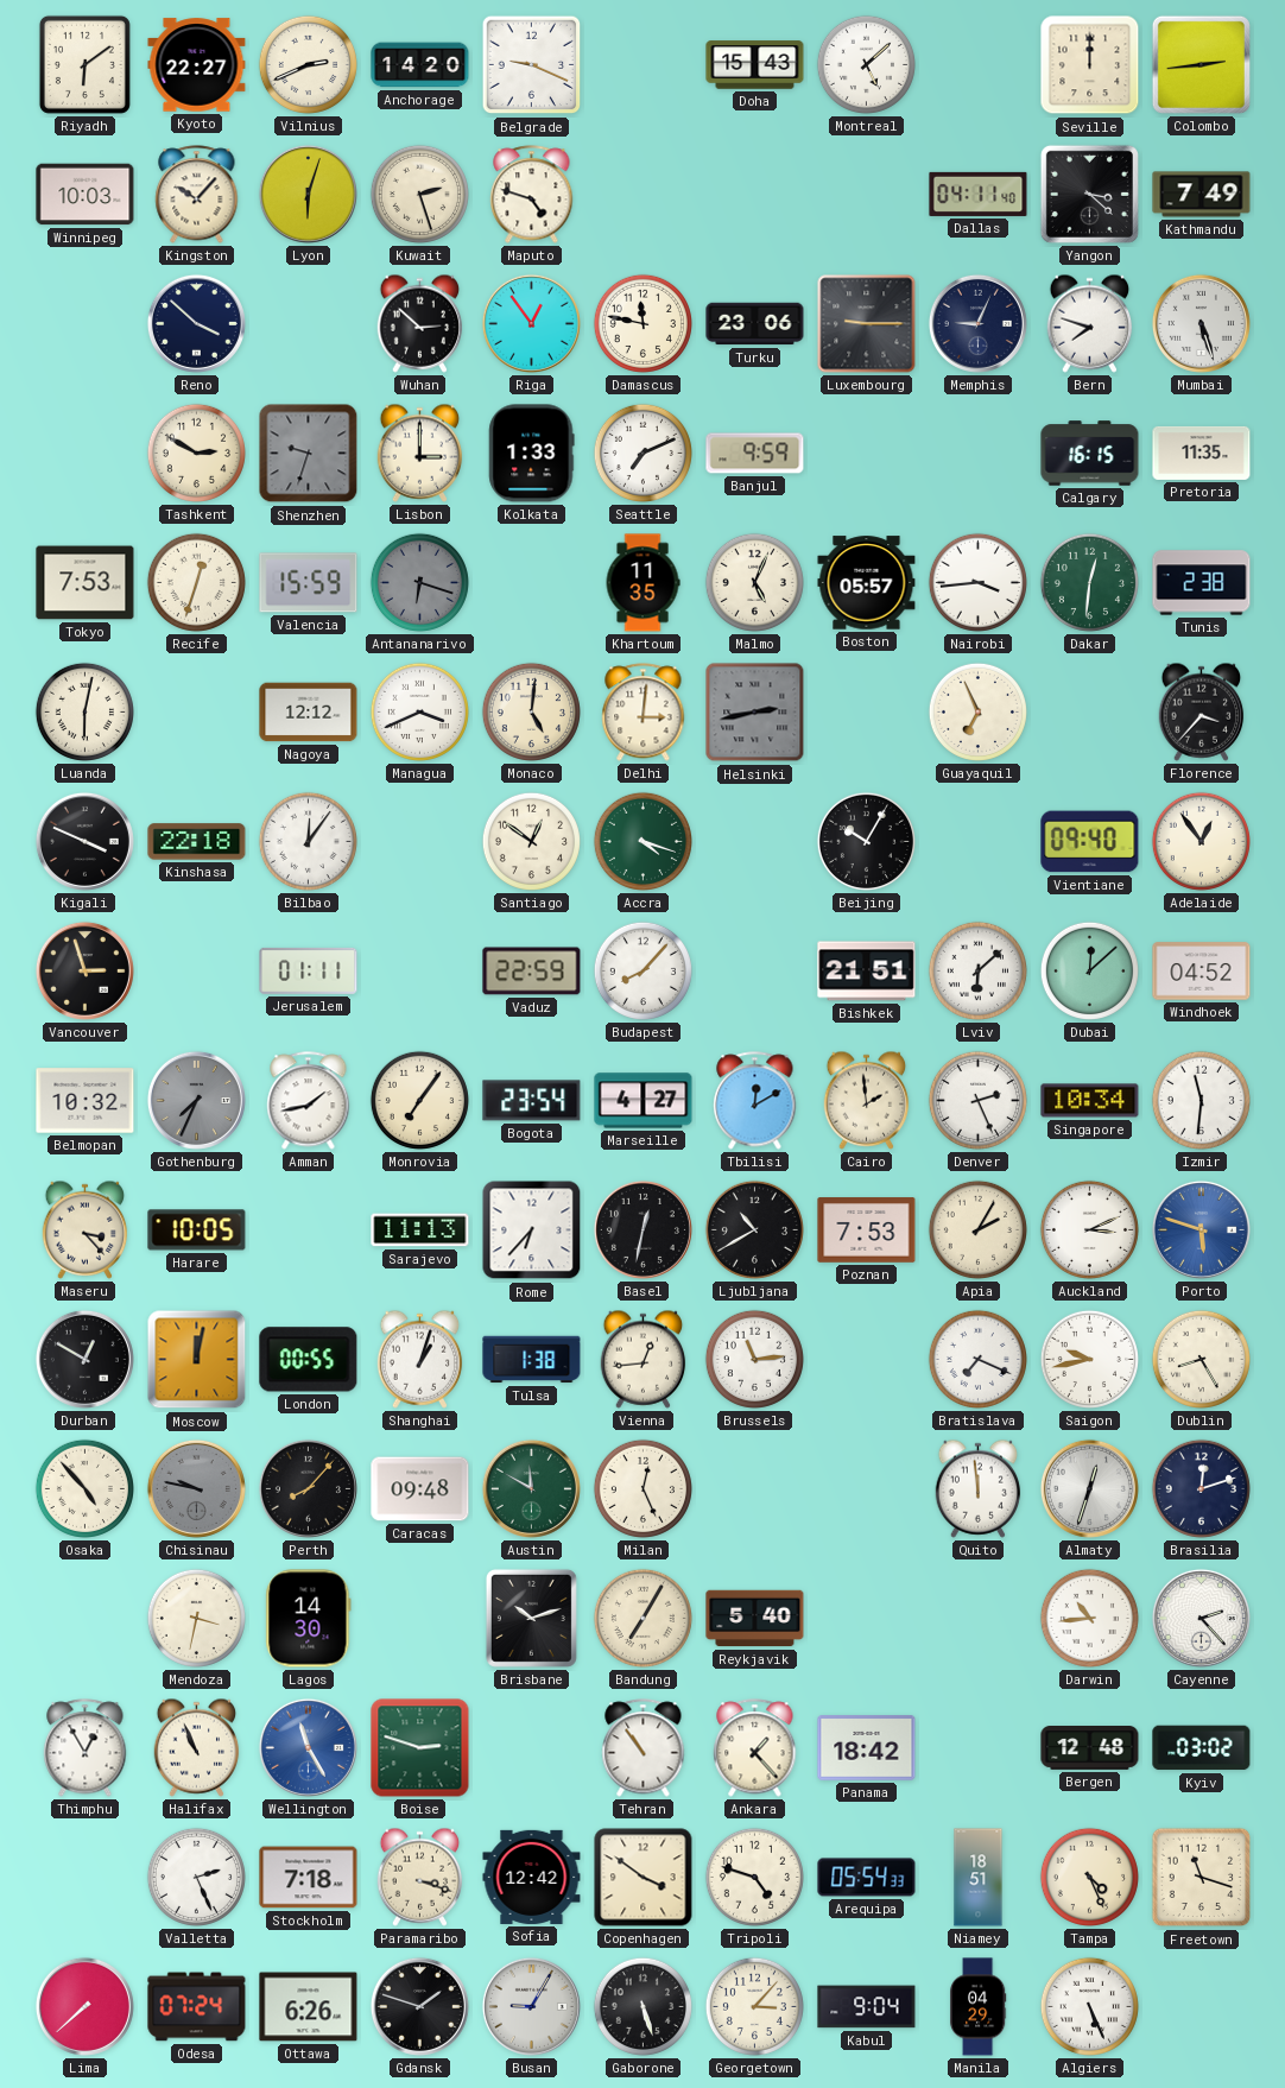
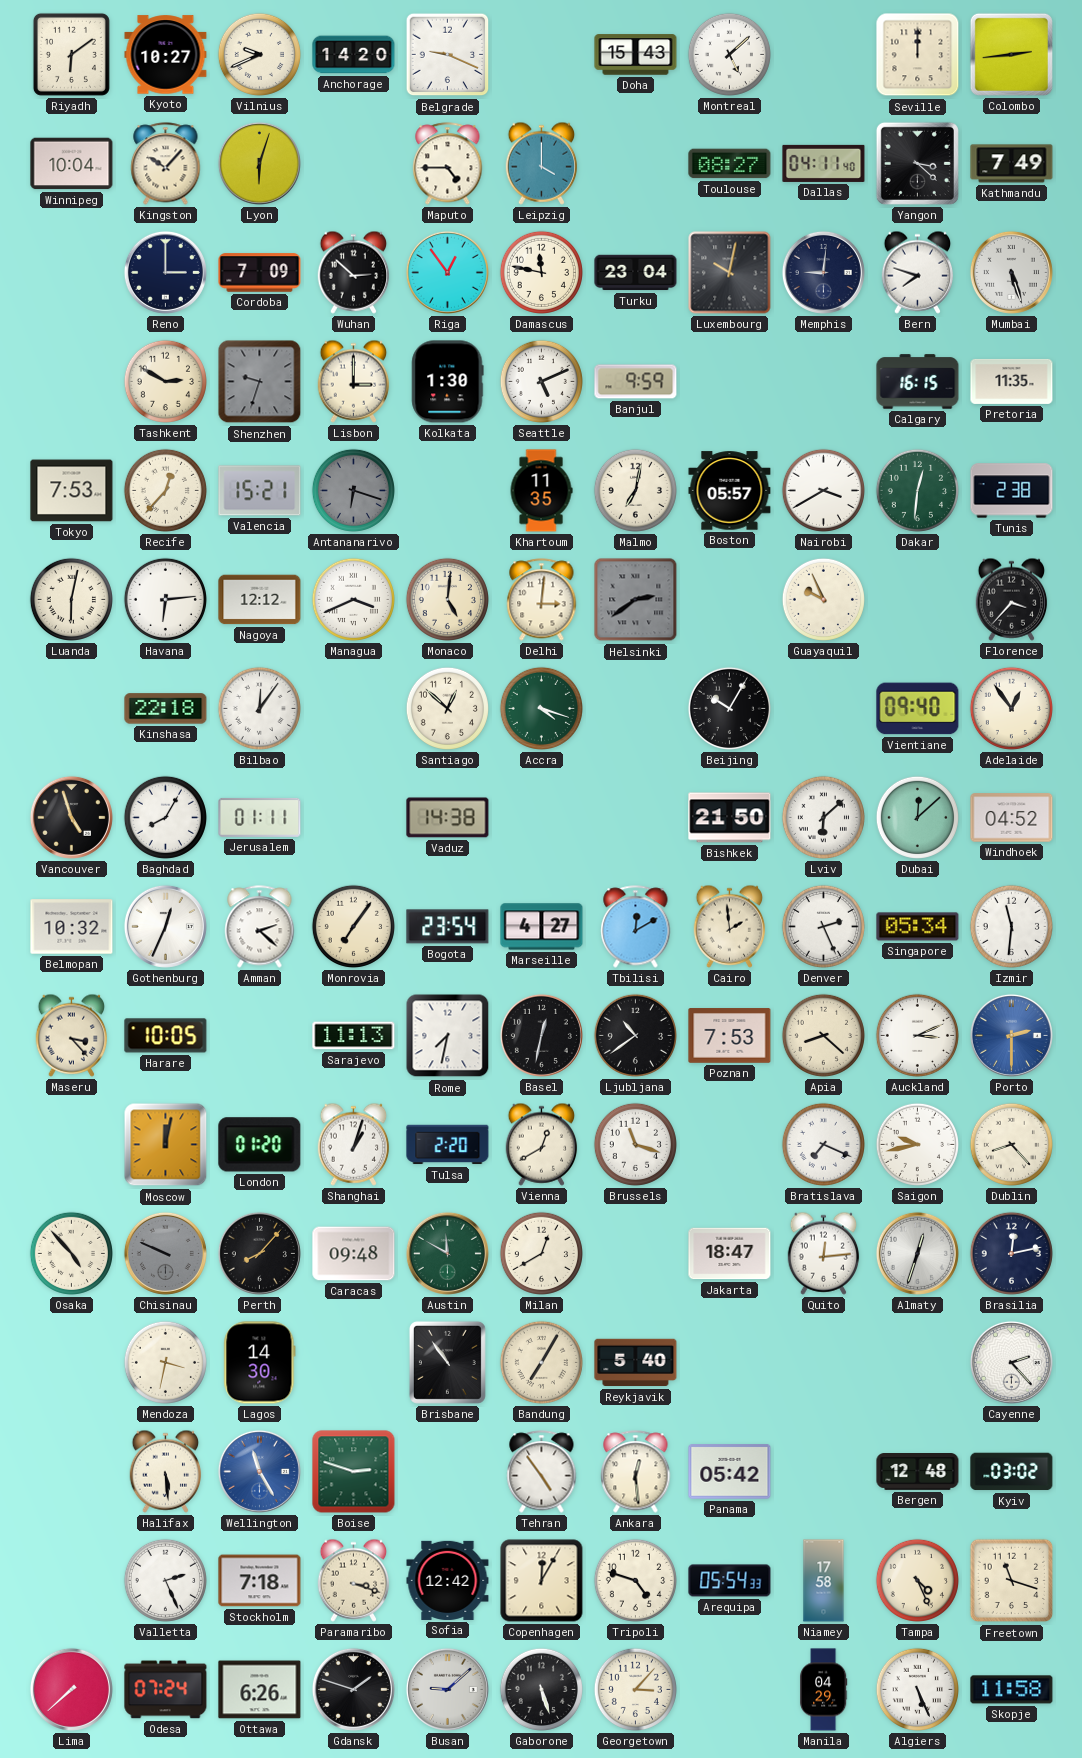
Kyoto: 22:27 -> 10:27
Vilnius: 2:41 -> 9:41
Winnipeg: 10:03 -> 10:04
Kuwait: 2:27 -> none
Maputo: 4:48 -> 4:45
Leipzig: none -> 4:00
Toulouse: none -> 08:27
Reno: 3:52 -> 3:00
Cordoba: none -> 7:09
Turku: 23:06 -> 23:04
Luxembourg: 9:15 -> 10:02
Memphis: 9:04 -> 9:01
Kolkata: 1:33 -> 1:30
Seattle: 7:11 -> 5:11
Recife: 12:33 -> 12:37
Valencia: 15:59 -> 15:21
Malmo: 5:04 -> 7:02
Nairobi: 3:44 -> 3:40
Havana: none -> 6:14
Helsinki: 2:43 -> 2:39
Guayaquil: 6:56 -> 9:56
Kigali: 3:49 -> none
Santiago: 12:51 -> 12:52
Vancouver: 2:57 -> 4:57
Baghdad: none -> 8:05
Vaduz: 22:59 -> 14:38
Budapest: 8:07 -> none
Bishkek: 21:51 -> 21:50
Gothenburg: 7:34 -> 12:34
Gothenburg dial: grey -> white
Amman: 1:43 -> 2:22
Singapore: 10:34 -> 05:34
Rome: 6:37 -> 7:32
Ljubljana: 10:40 -> 10:39
Apia: 2:05 -> 8:22
Porto: 5:48 -> 2:30
Durban: 12:50 -> none
London: 00:55 -> 01:20
Tulsa: 1:38 -> 2:20
Vienna: 12:44 -> 12:40
Brussels: 11:14 -> 11:18
Dublin: 8:25 -> 8:23
Chisinau: 9:47 -> 9:49
Milan: 12:26 -> 12:40
Jakarta: none -> 18:47
Quito: 11:59 -> 12:14
Brasilia: 12:12 -> 12:13
Brisbane: 10:12 -> 10:54
Darwin: 10:44 -> none
Thimphu: 12:55 -> none
Halifax: 10:56 -> 5:29
Tehran: 10:54 -> 4:54
Ankara: 1:23 -> 12:29
Panama: 18:42 -> 05:42
Copenhagen: 3:51 -> 12:05
Niamey: 18:51 -> 17:58
Busan: 9:05 -> 9:08
Kabul: 9:04 -> none
Skopje: none -> 11:58
